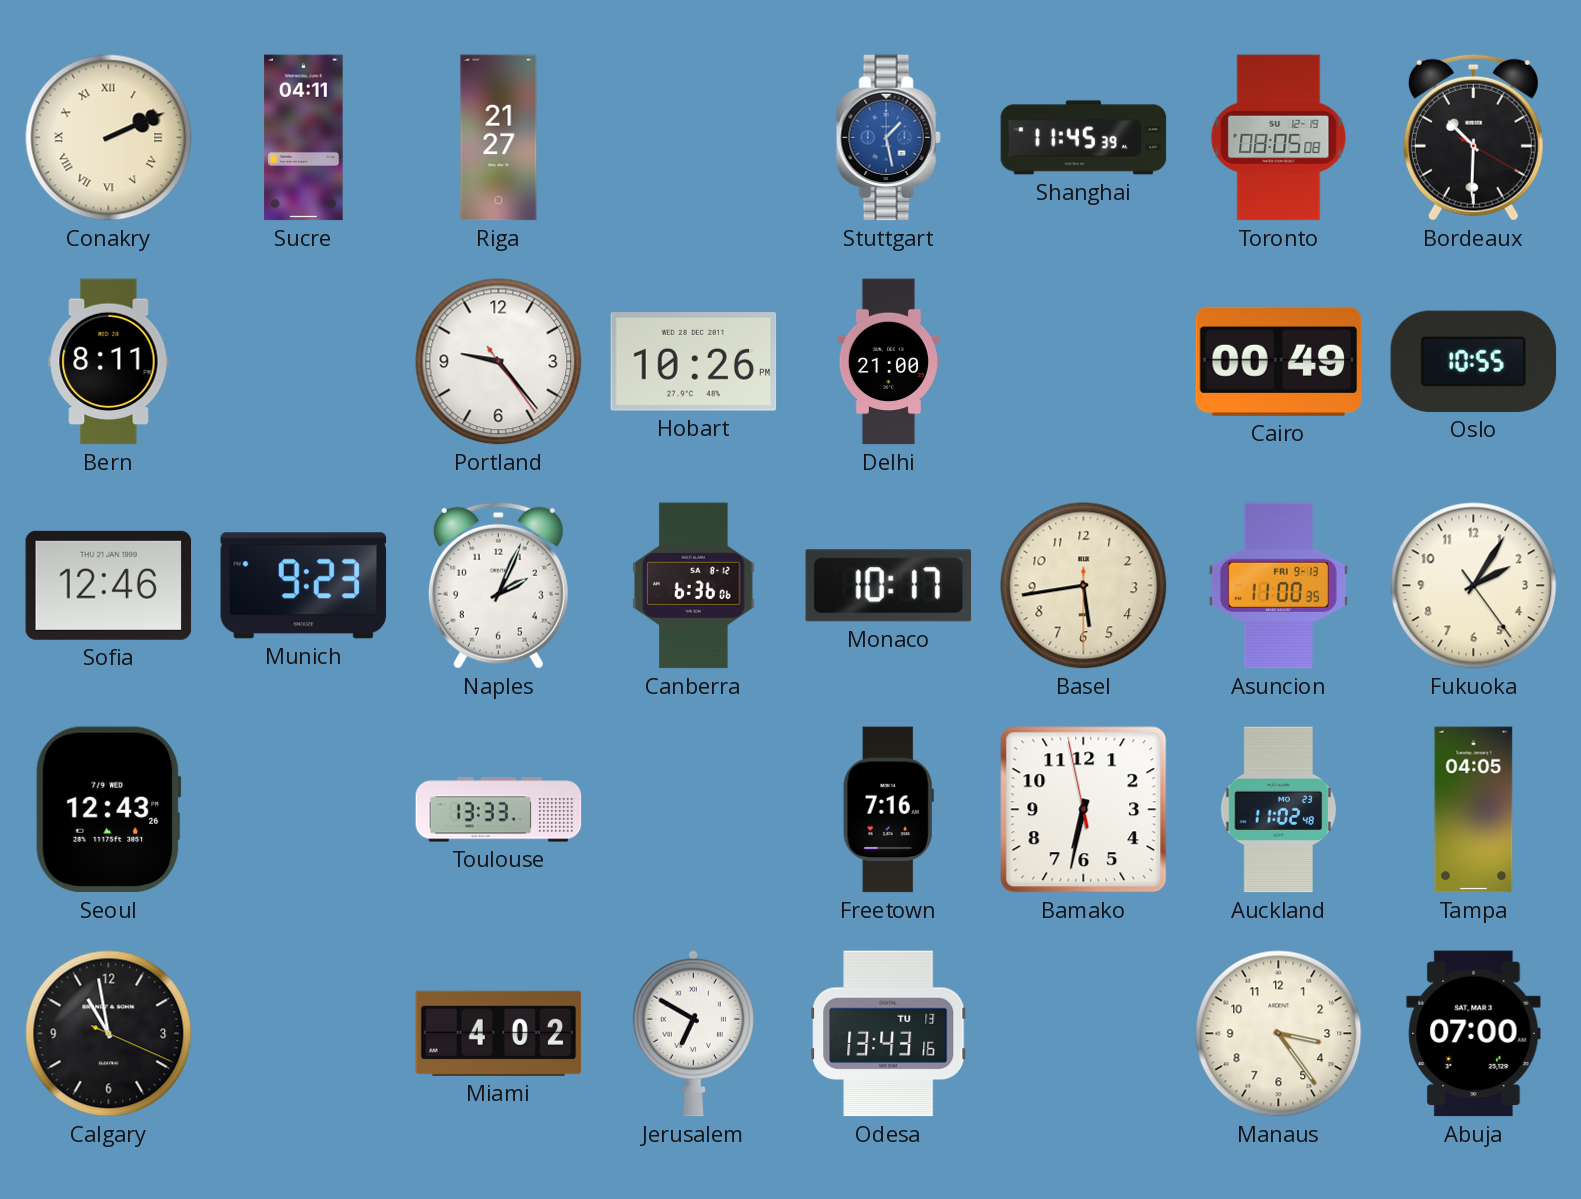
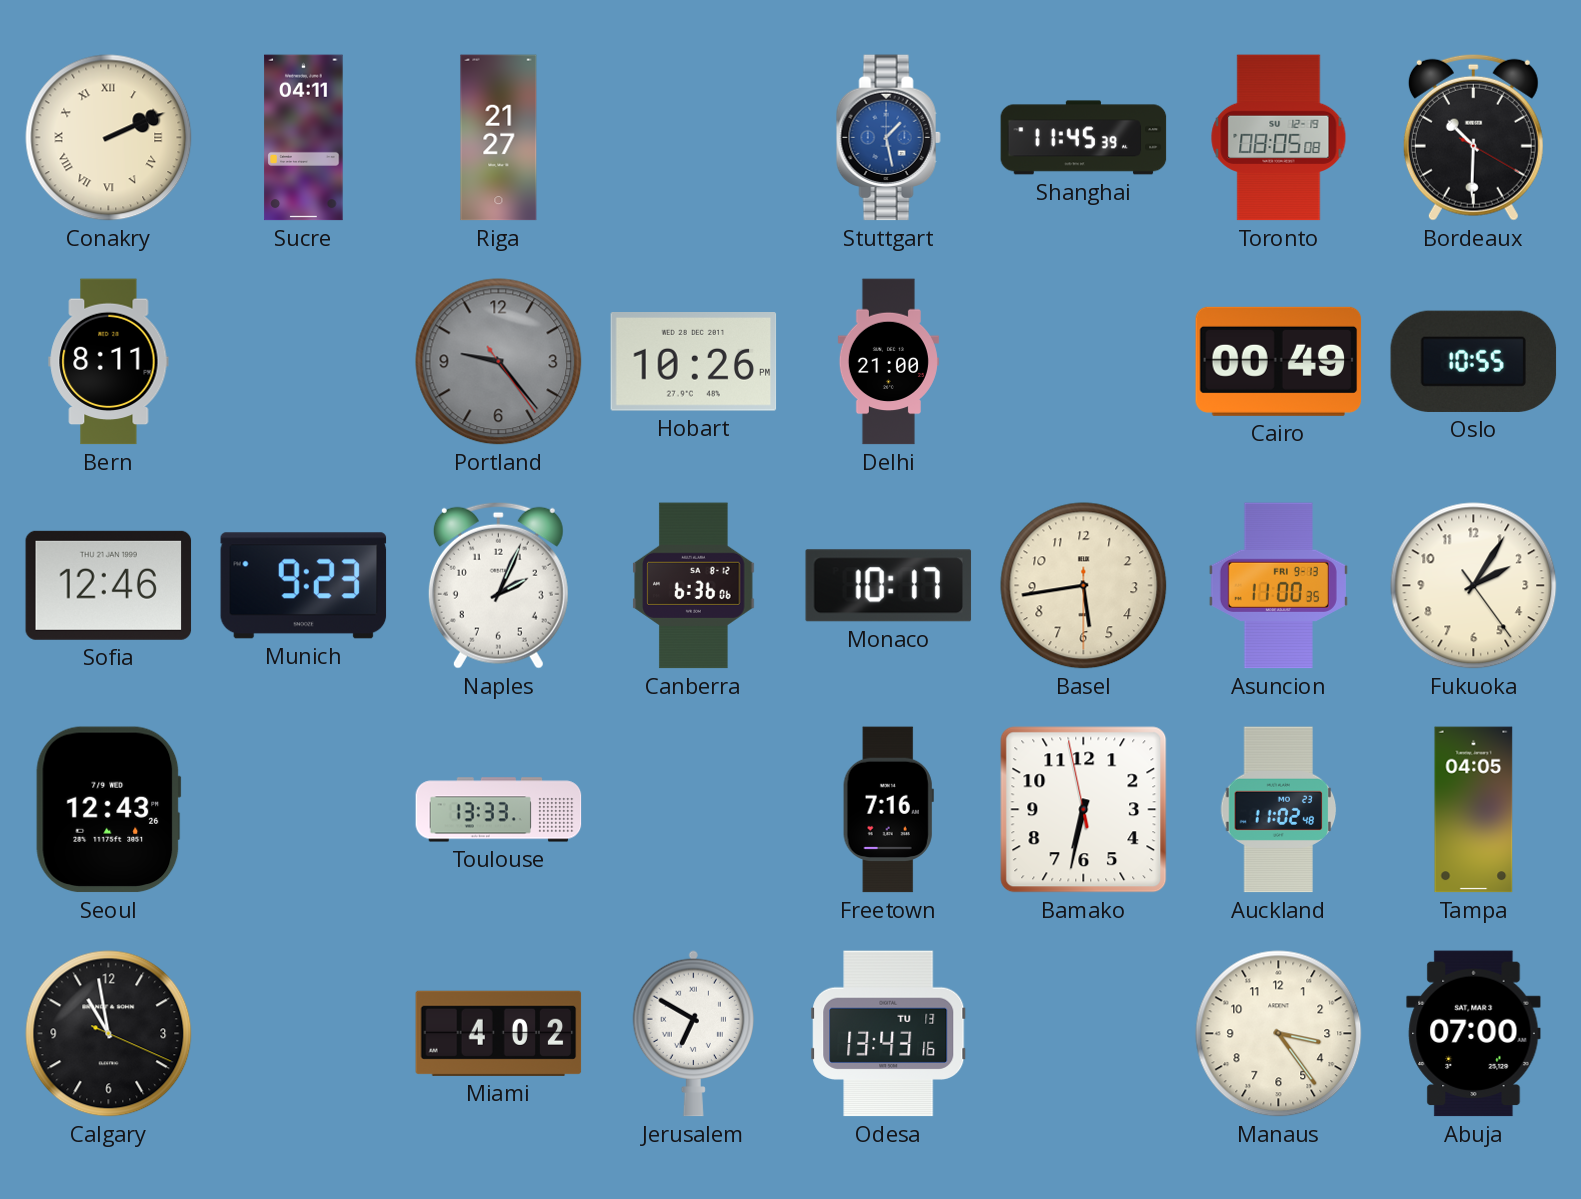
Portland dial: white -> grey
